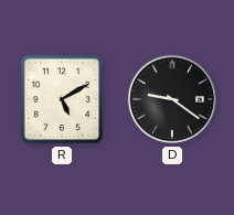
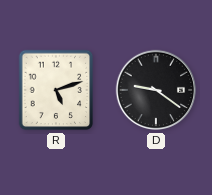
R: 5:10 -> 5:12
